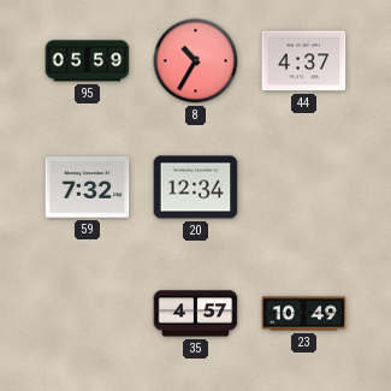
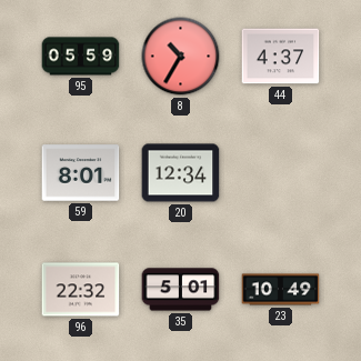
59: 7:32 -> 8:01
96: none -> 22:32
35: 4:57 -> 5:01
